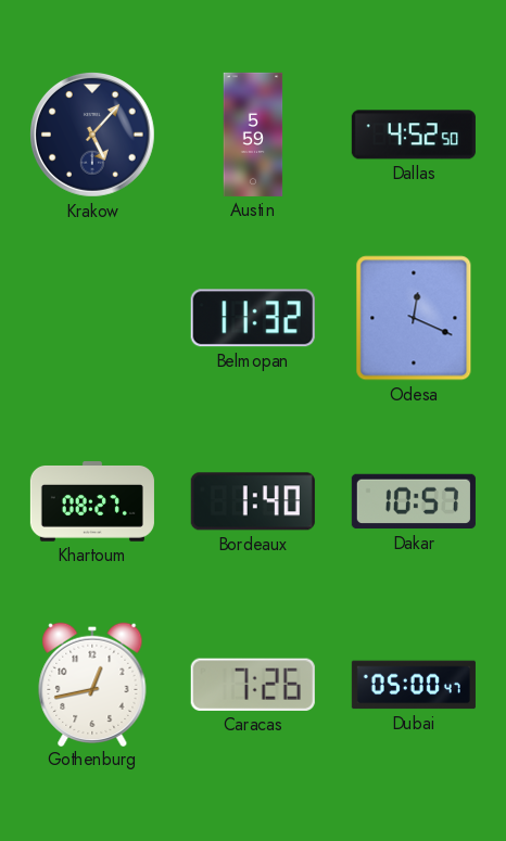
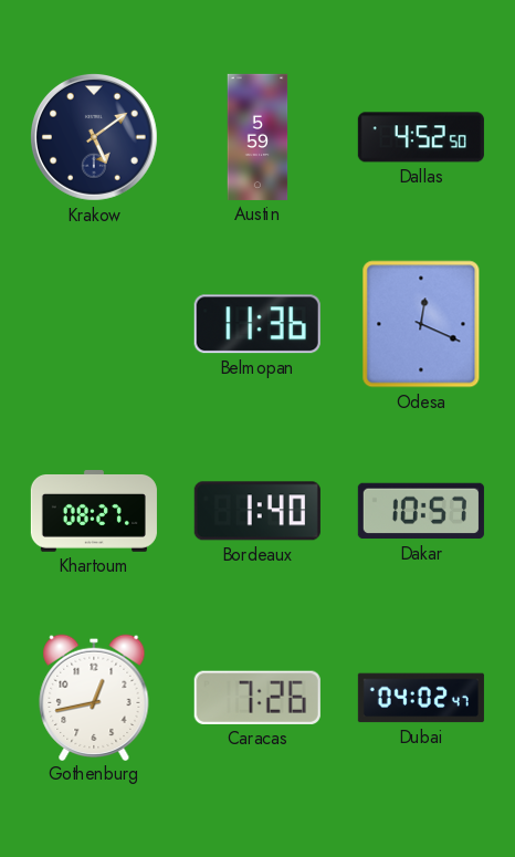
Krakow: 5:07 -> 5:09
Belmopan: 11:32 -> 11:36
Dubai: 05:00 -> 04:02
